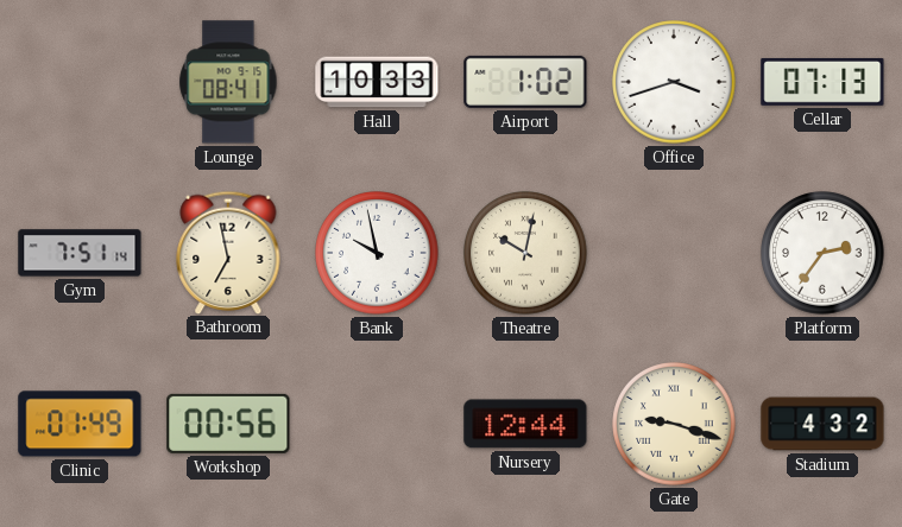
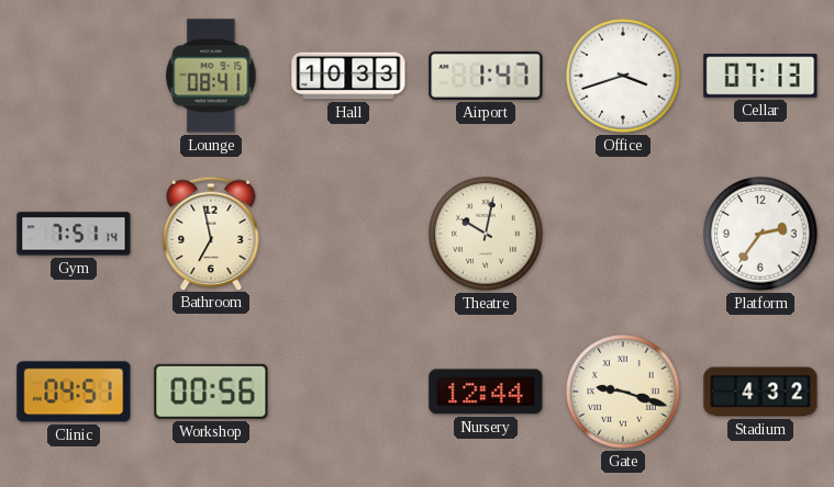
Airport: 1:02 -> 1:47
Bank: 9:58 -> none
Clinic: 01:49 -> 04:51
